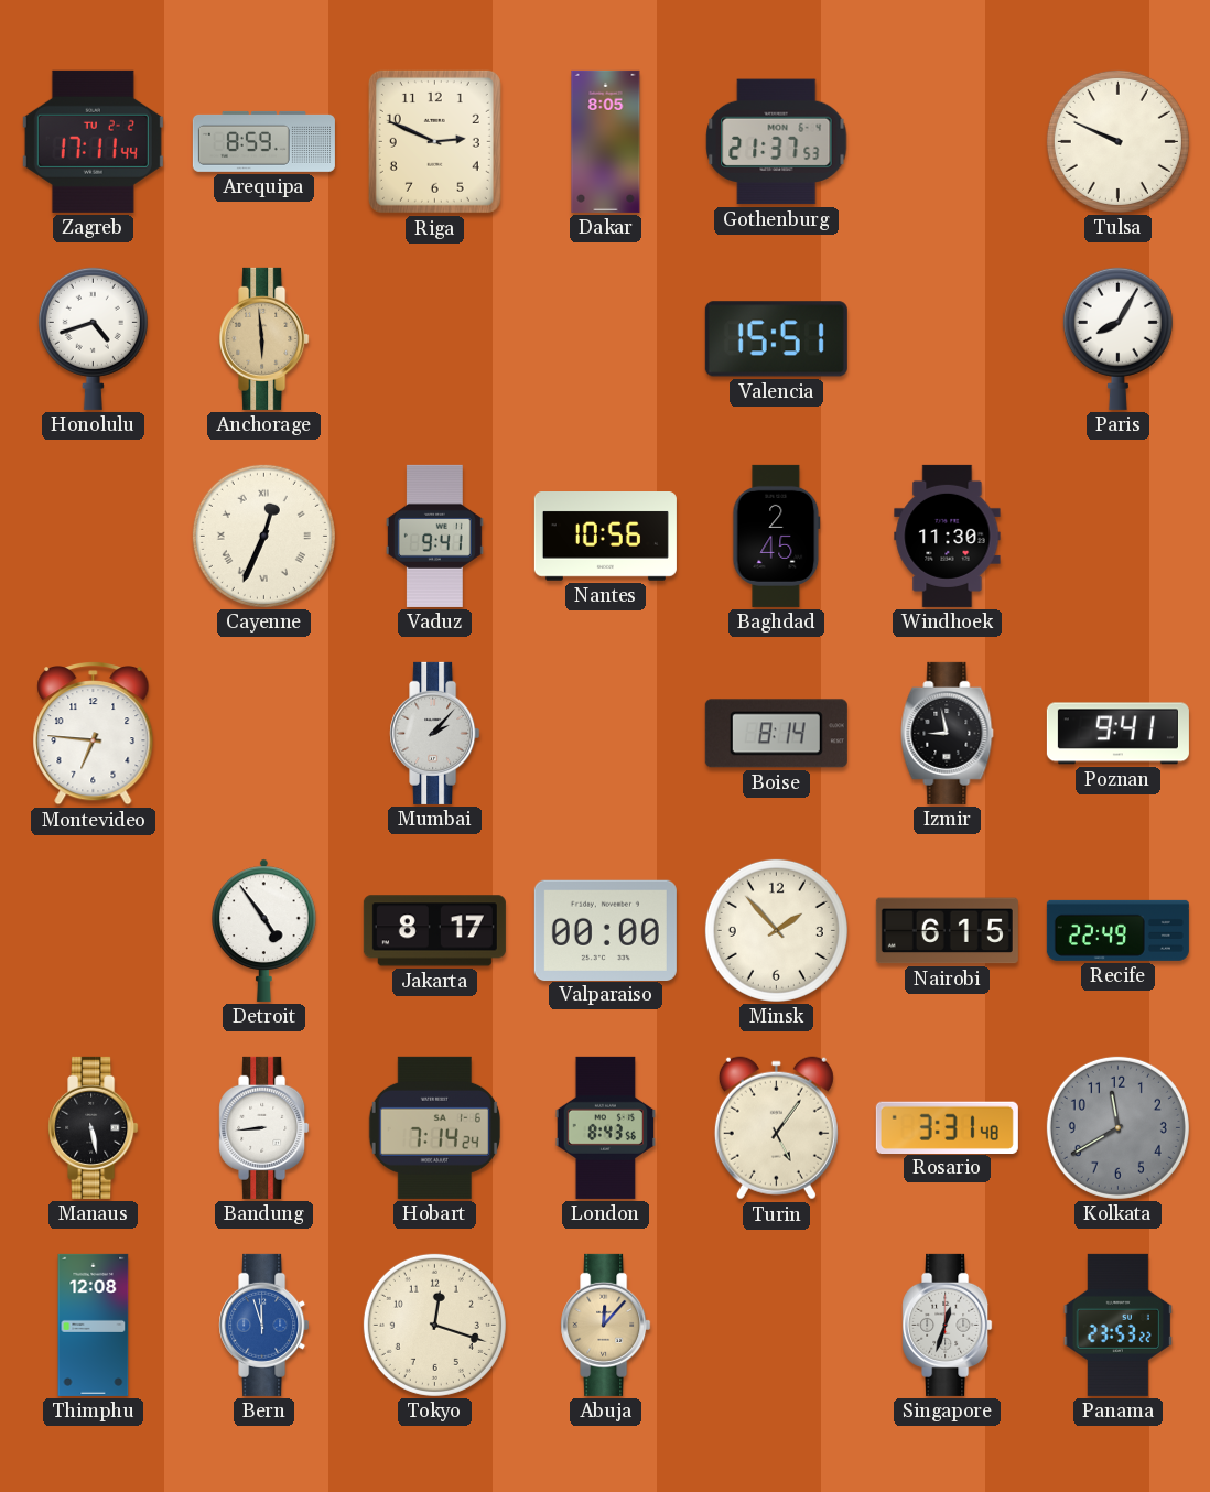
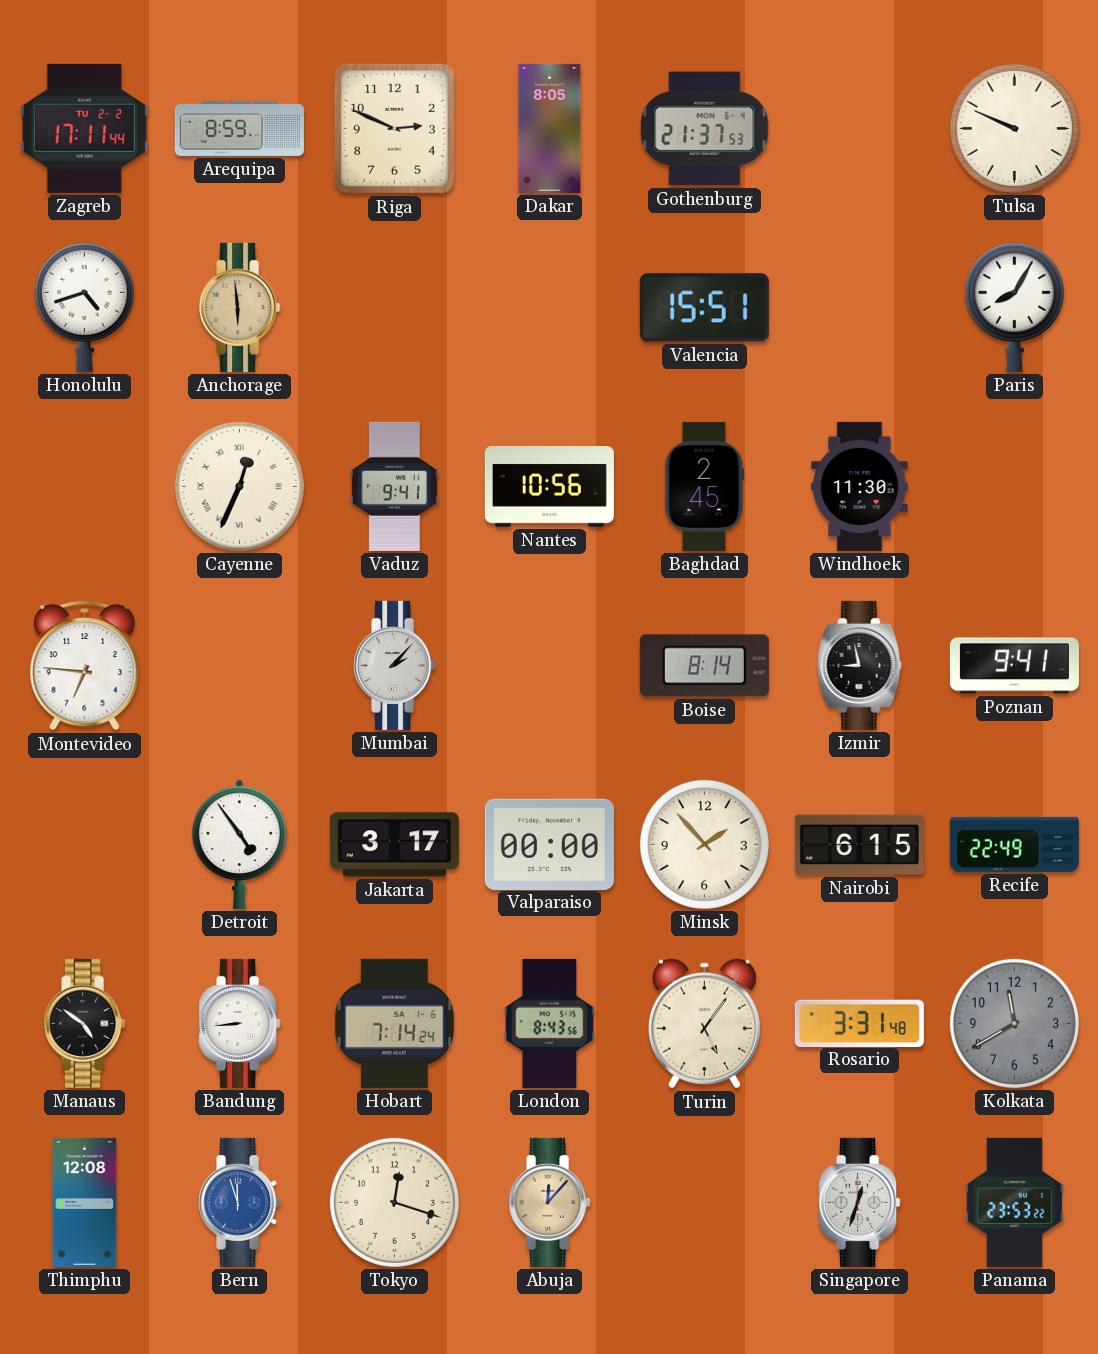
Jakarta: 8:17 -> 3:17
Manaus: 5:28 -> 4:51
